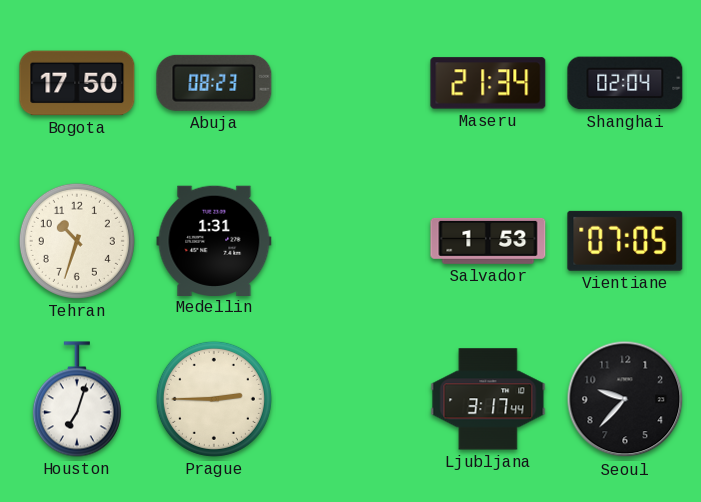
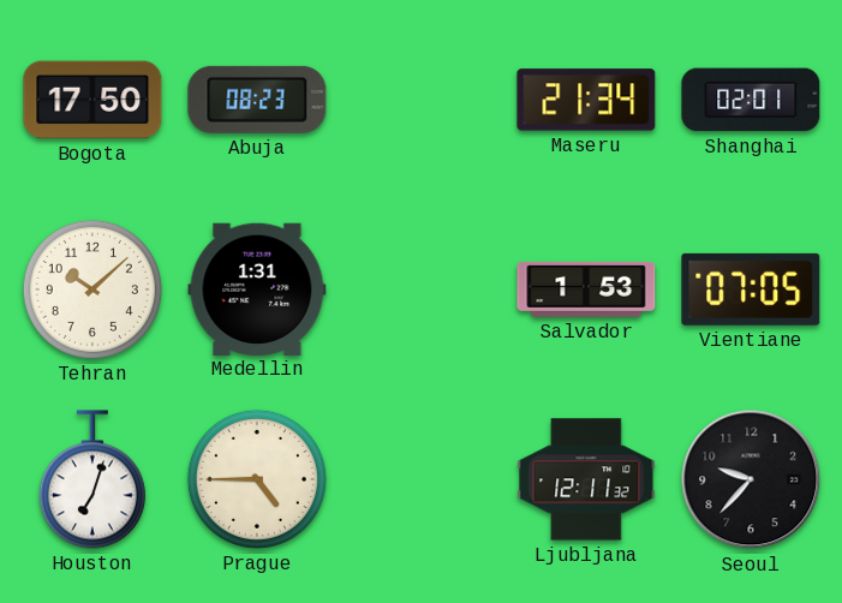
Shanghai: 02:04 -> 02:01
Tehran: 10:33 -> 10:08
Prague: 2:45 -> 4:45
Ljubljana: 3:17 -> 12:11
